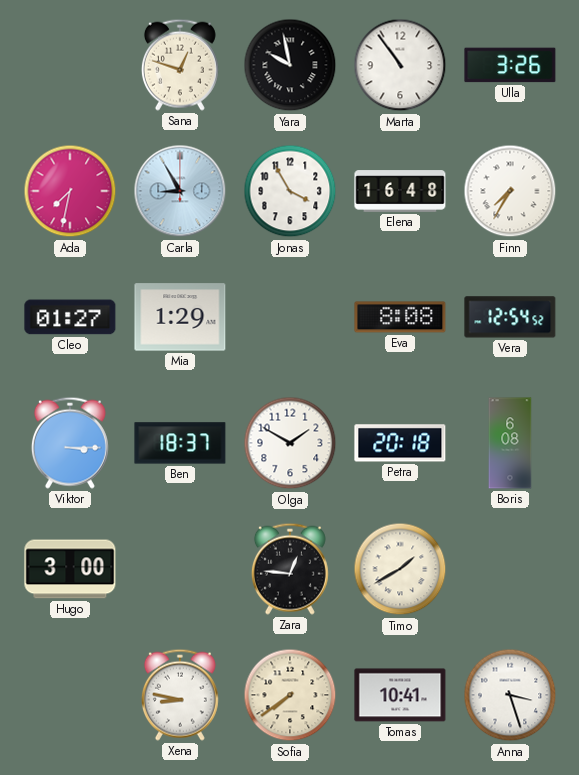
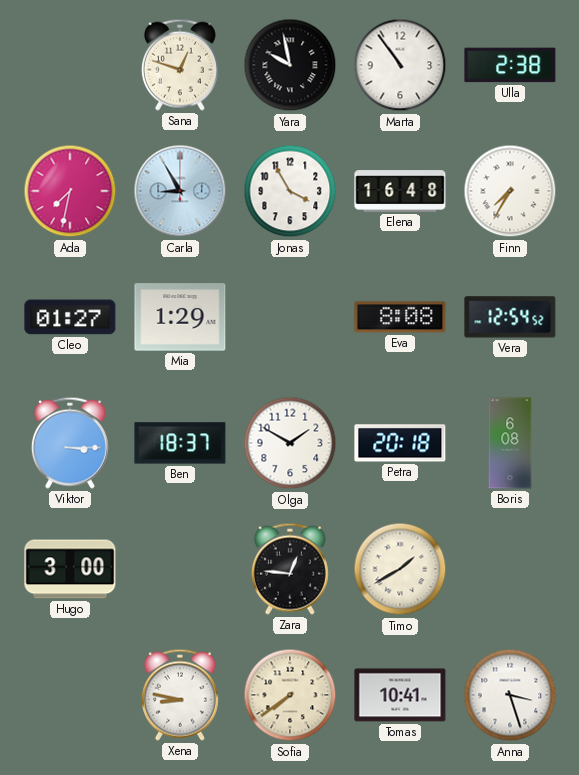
Ulla: 3:26 -> 2:38
